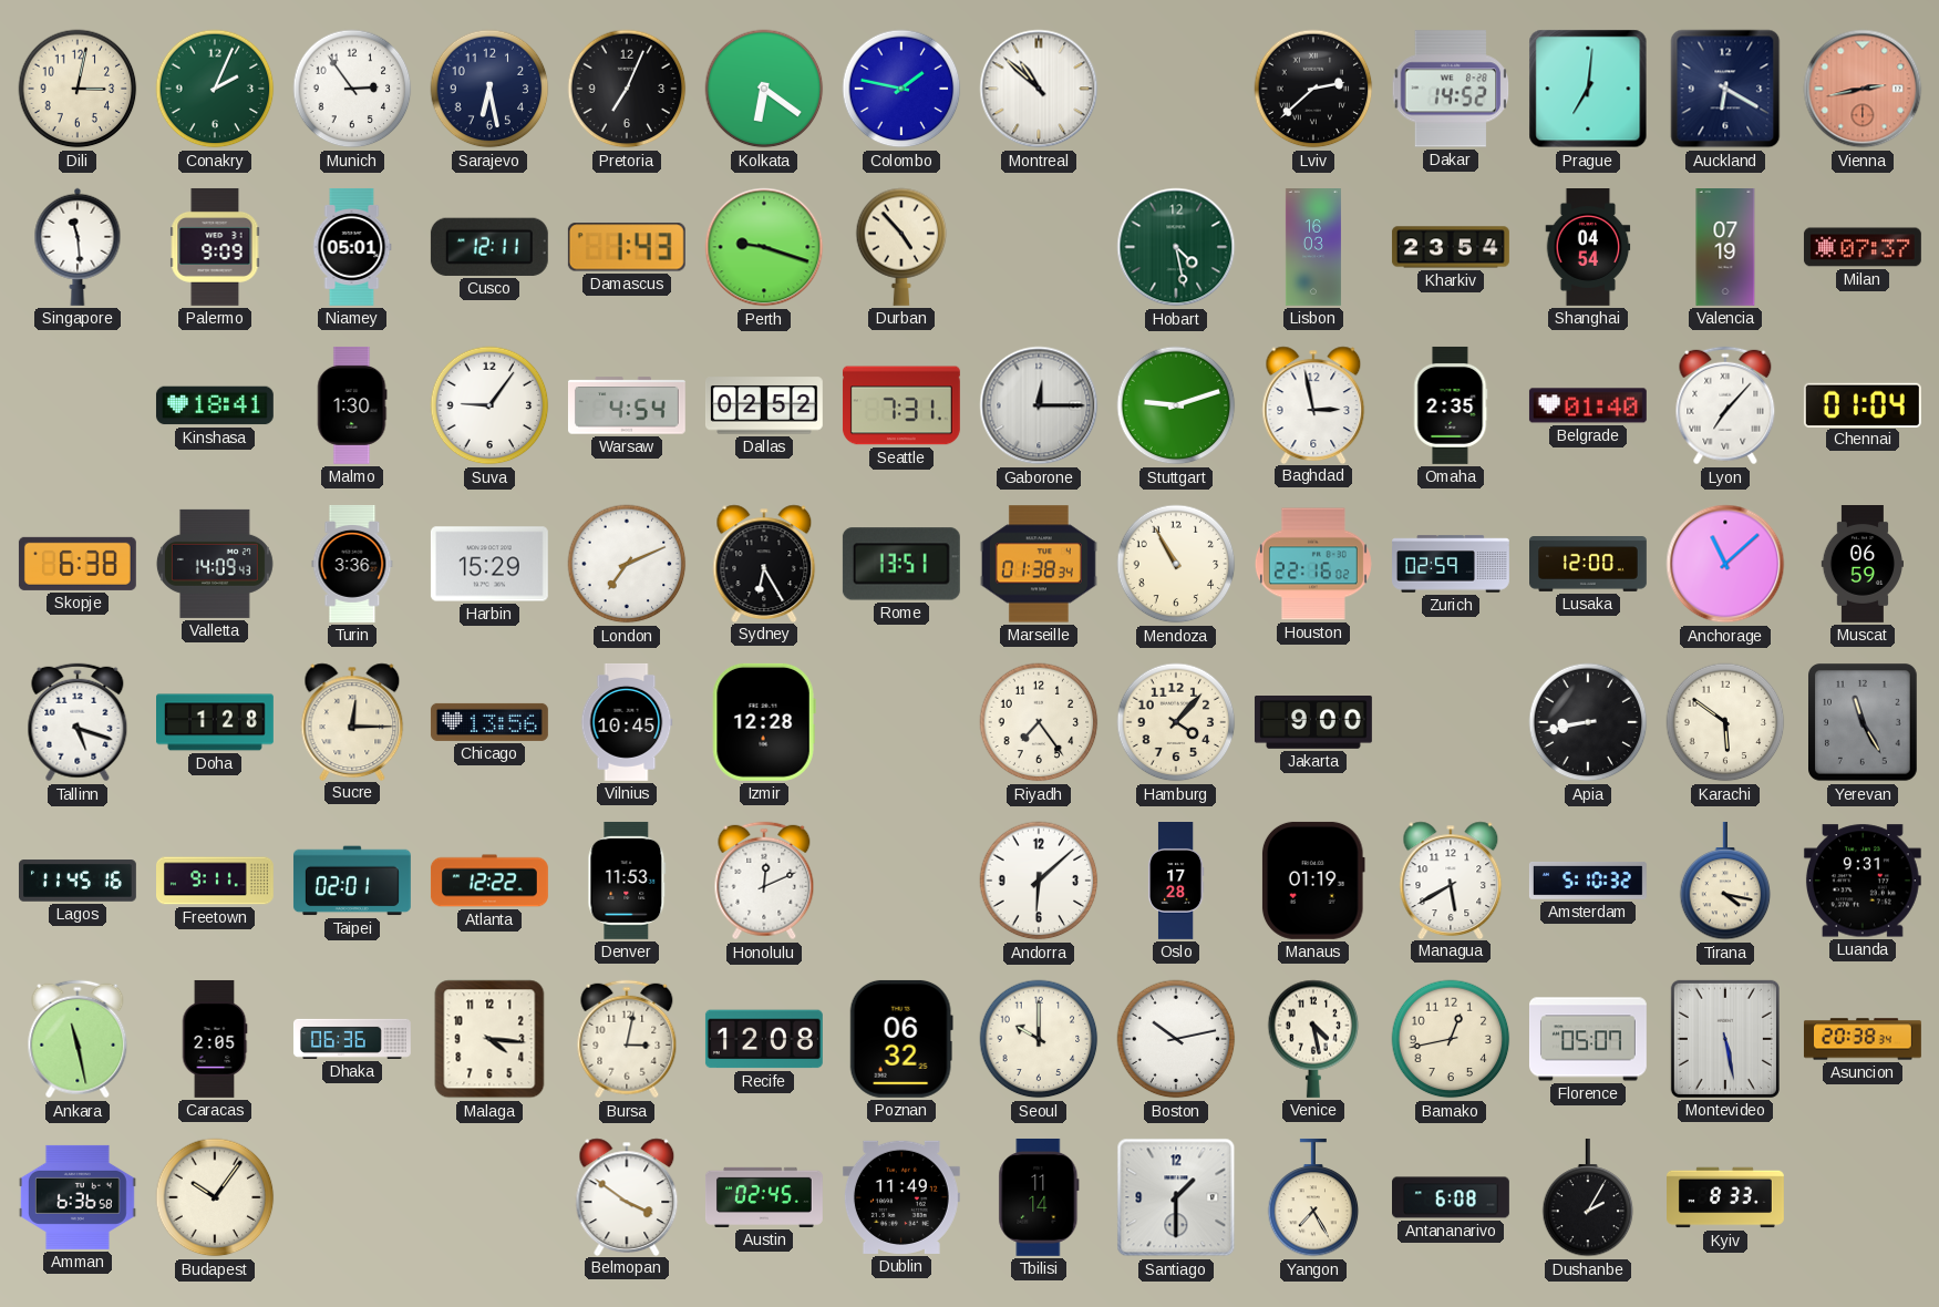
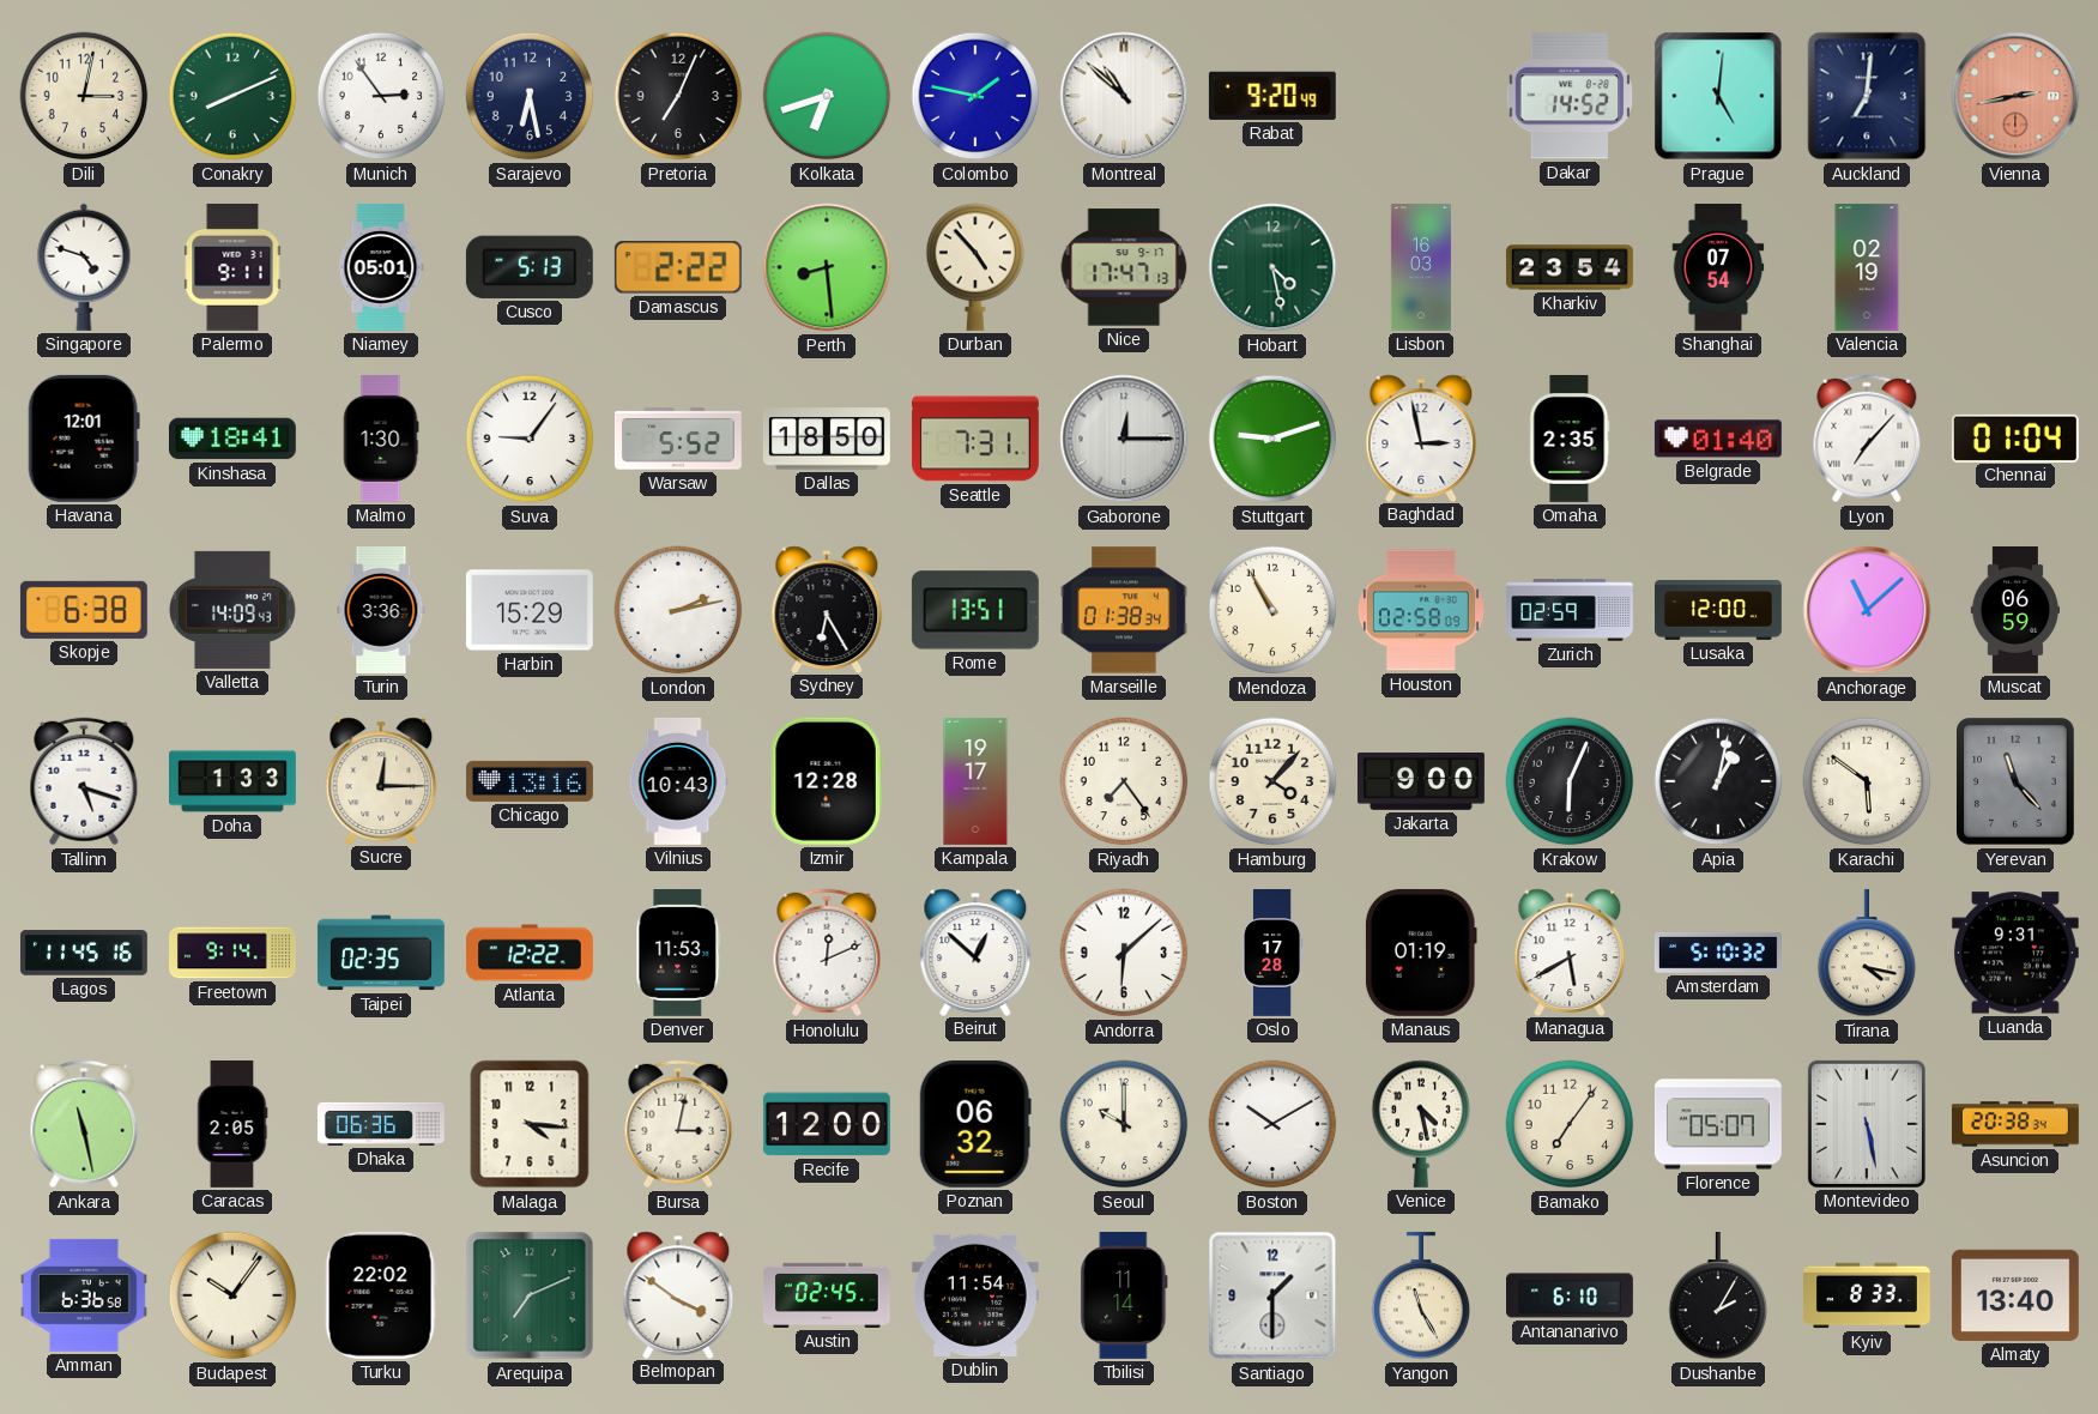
Conakry: 2:04 -> 8:11
Kolkata: 6:21 -> 6:42
Rabat: none -> 9:20
Lviv: 2:38 -> none
Prague: 7:01 -> 5:01
Auckland: 6:20 -> 7:01
Singapore: 11:29 -> 4:48
Palermo: 9:09 -> 9:11
Cusco: 12:11 -> 5:13
Damascus: 1:43 -> 2:22
Perth: 9:18 -> 8:29
Nice: none -> 17:47
Shanghai: 04:54 -> 07:54
Valencia: 07:19 -> 02:19
Milan: 07:37 -> none
Havana: none -> 12:01
Warsaw: 4:54 -> 5:52
Dallas: 02:52 -> 18:50
London: 7:11 -> 2:13
Houston: 22:16 -> 02:58
Doha: 1:28 -> 1:33
Chicago: 13:56 -> 13:16
Vilnius: 10:45 -> 10:43
Kampala: none -> 19:17
Krakow: none -> 6:04
Apia: 8:43 -> 1:02
Yerevan: 11:25 -> 11:23
Freetown: 9:11 -> 9:14
Taipei: 02:01 -> 02:35
Beirut: none -> 12:52
Recife: 12:08 -> 12:00
Boston: 10:13 -> 10:10
Bamako: 12:43 -> 7:06
Turku: none -> 22:02
Arequipa: none -> 7:11
Dublin: 11:49 -> 11:54
Yangon: 7:25 -> 11:25
Antananarivo: 6:08 -> 6:10
Almaty: none -> 13:40
